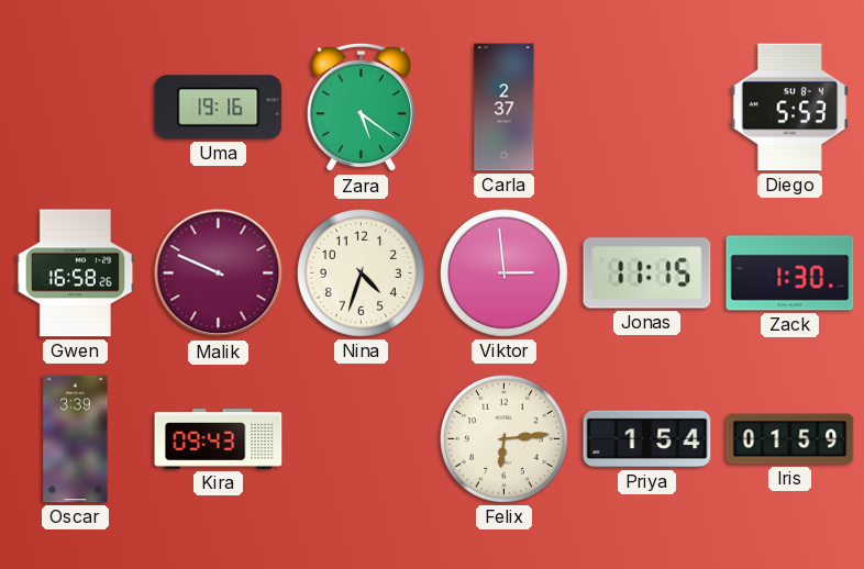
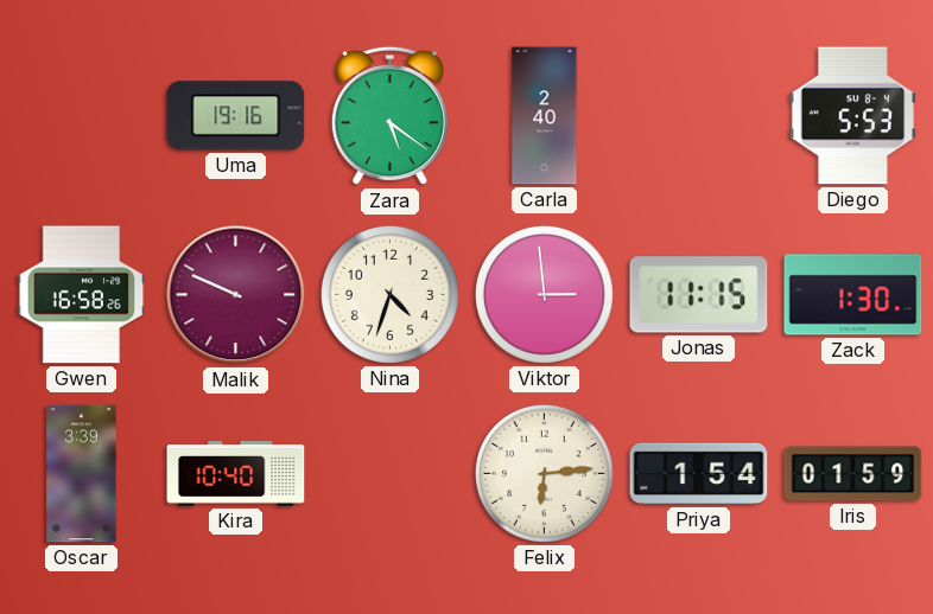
Carla: 2:37 -> 2:40
Kira: 09:43 -> 10:40
